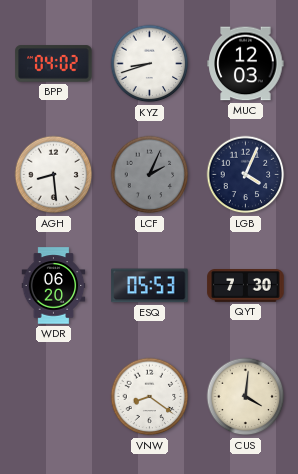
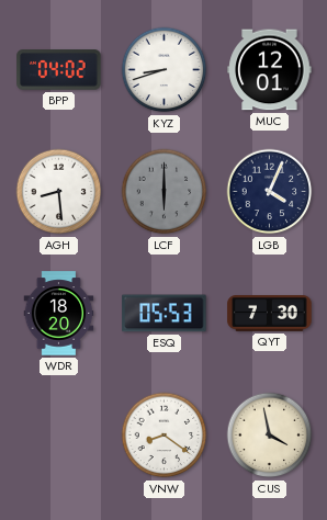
MUC: 12:03 -> 12:01
LCF: 2:04 -> 6:00
WDR: 06:20 -> 18:20
CUS: 4:01 -> 3:58
